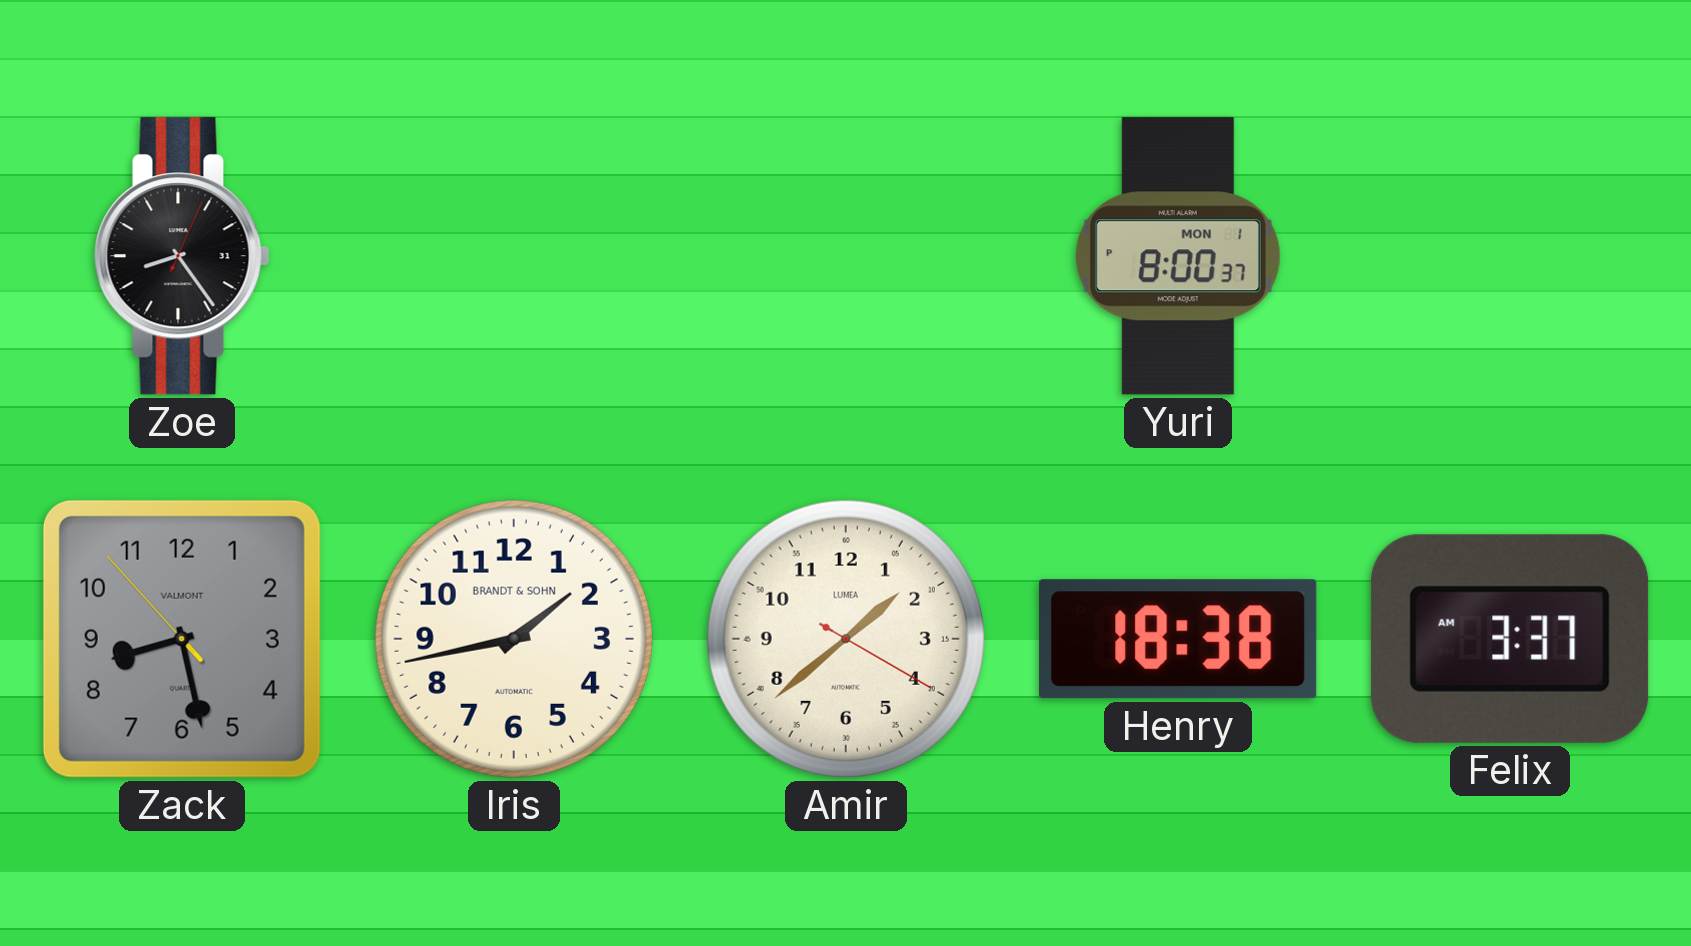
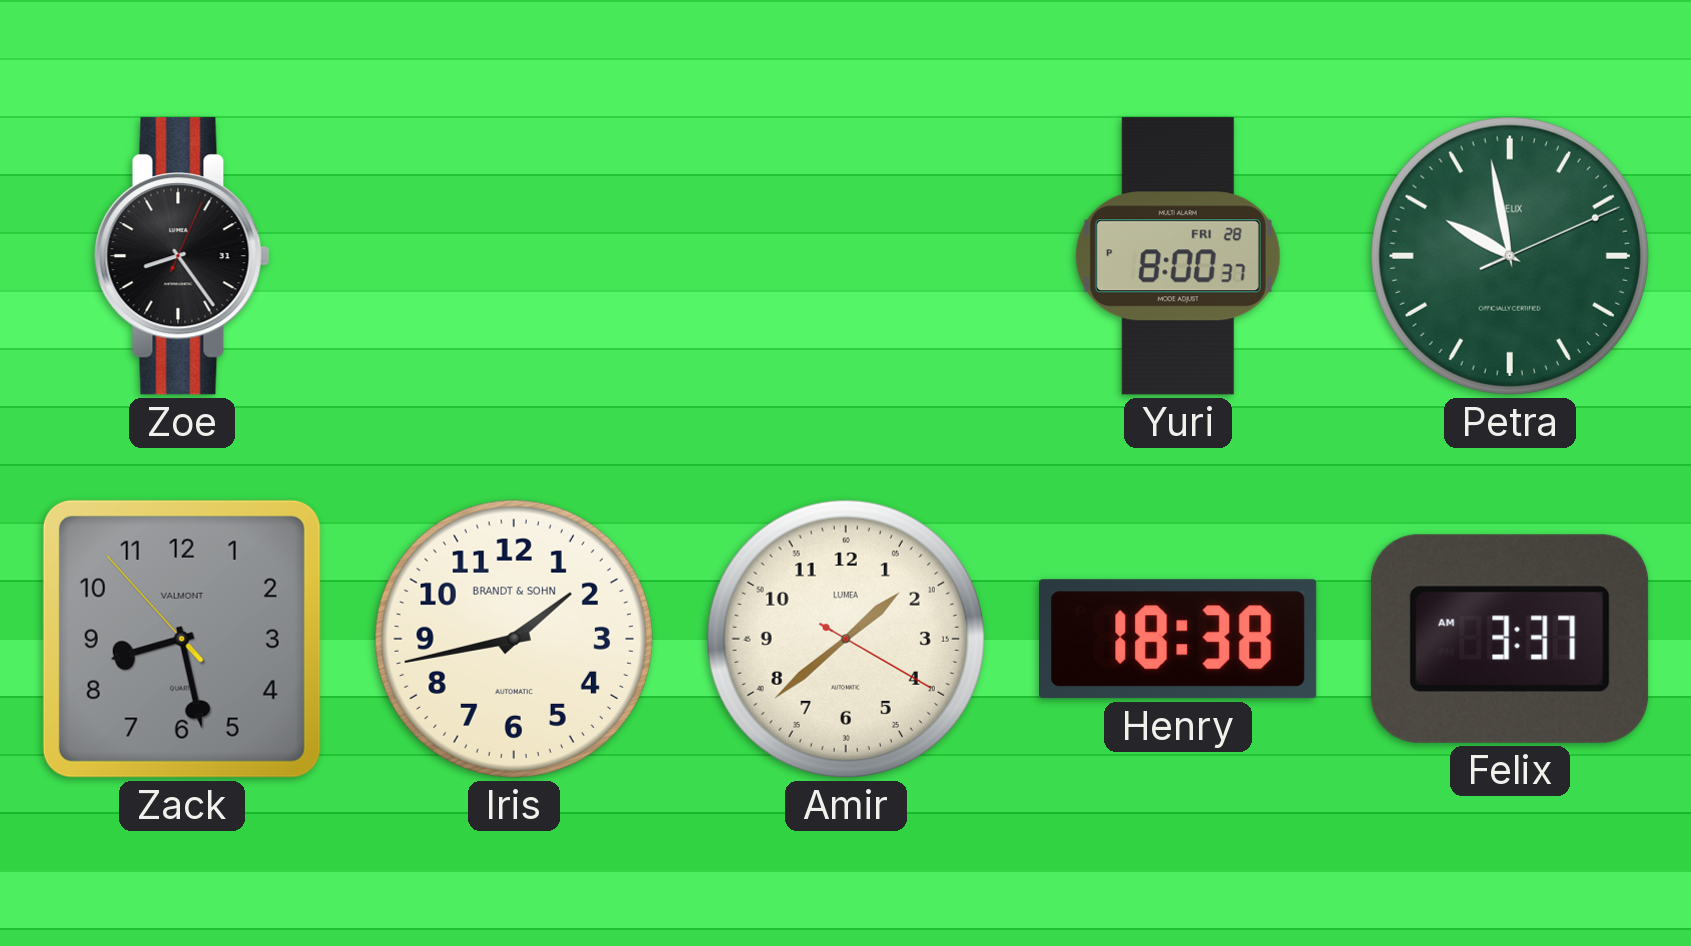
Yuri date: MON 1 -> FRI 28
Petra: none -> 9:58
